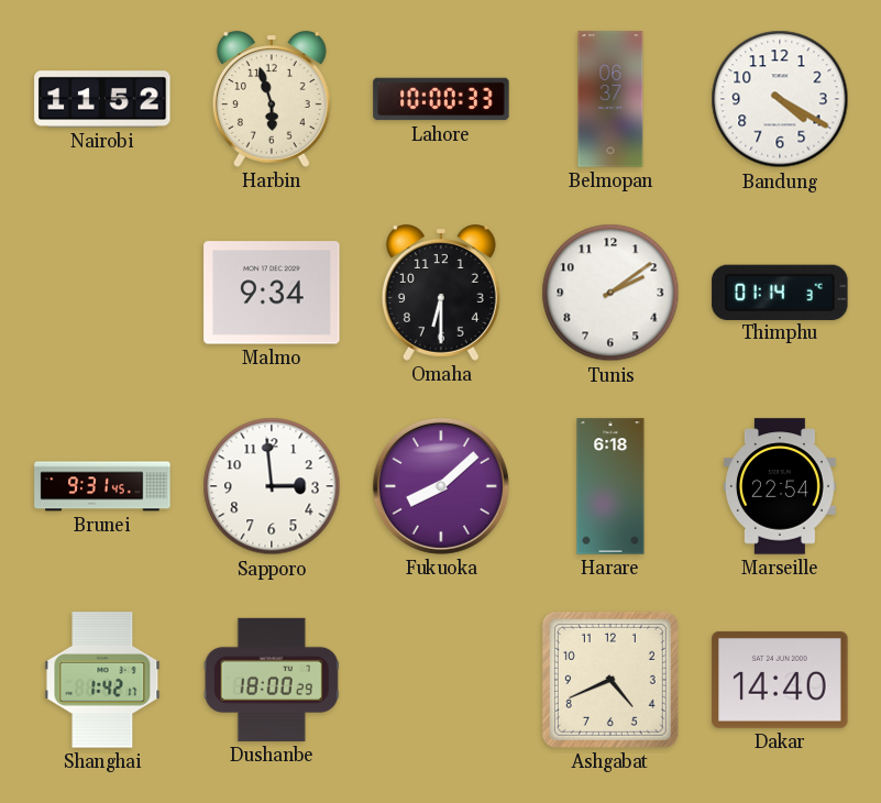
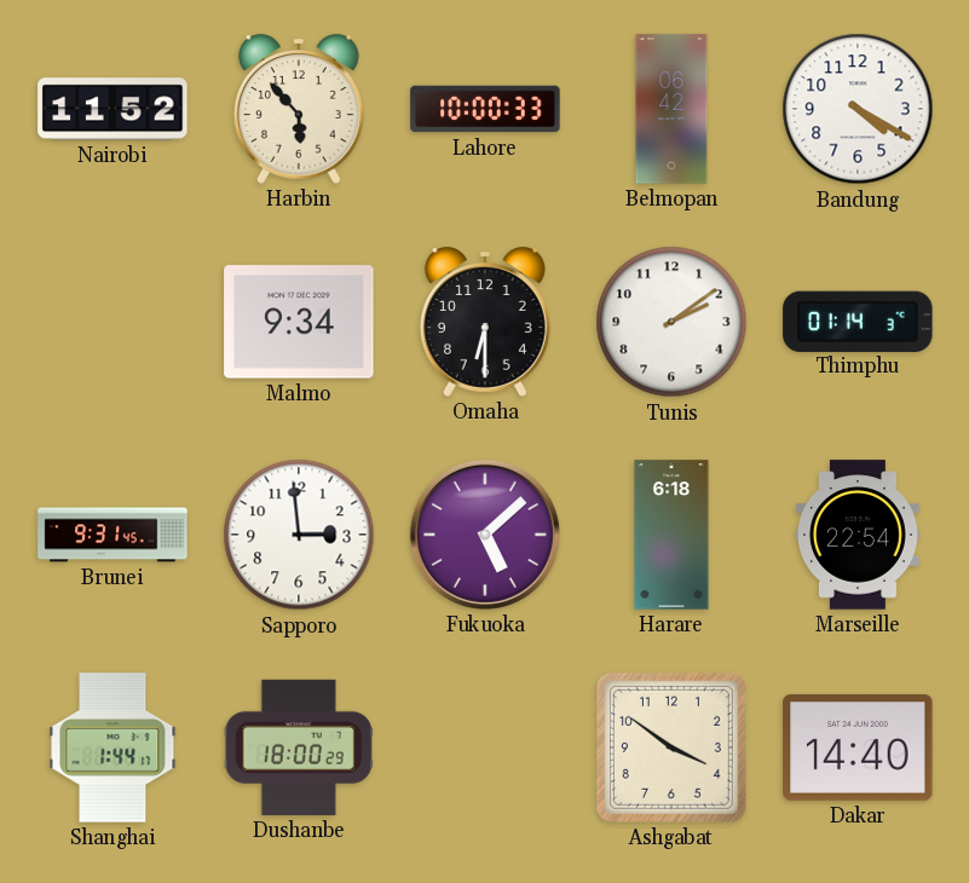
Harbin: 5:57 -> 5:53
Belmopan: 06:37 -> 06:42
Fukuoka: 8:08 -> 5:08
Shanghai: 1:42 -> 1:44
Ashgabat: 4:41 -> 3:51
